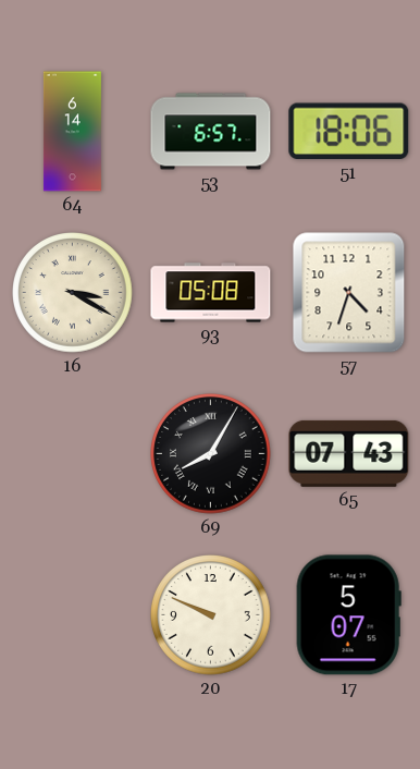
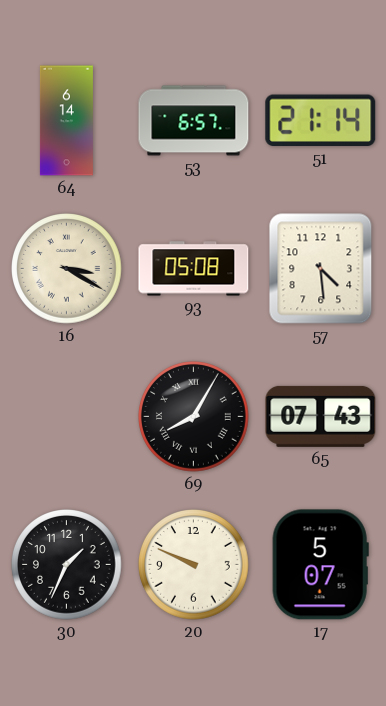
51: 18:06 -> 21:14
57: 4:33 -> 4:29
30: none -> 1:34
